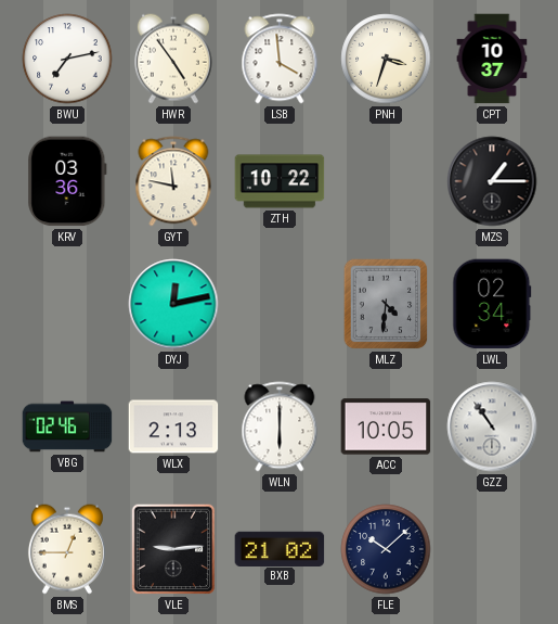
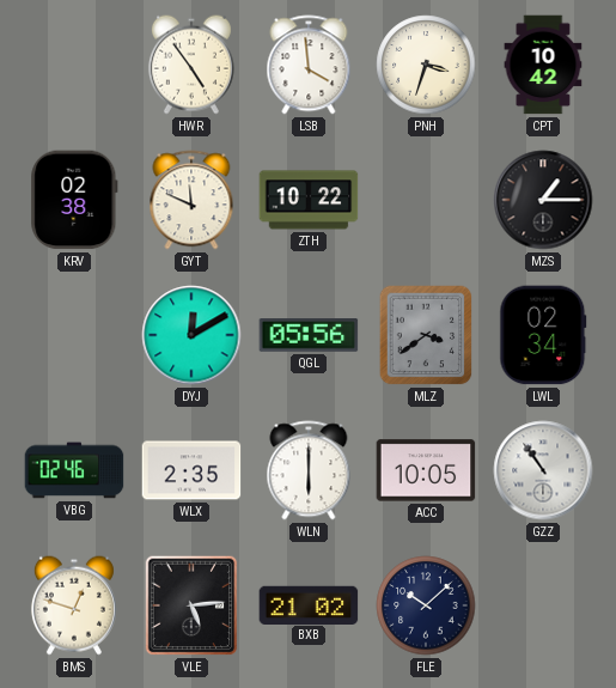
BWU: 7:13 -> none
CPT: 10:37 -> 10:42
KRV: 03:36 -> 02:38
GYT: 11:47 -> 11:49
DYJ: 12:13 -> 12:10
QGL: none -> 05:56
MLZ: 4:31 -> 3:39
WLX: 2:13 -> 2:35
BMS: 12:45 -> 12:48
VLE: 9:14 -> 5:14
